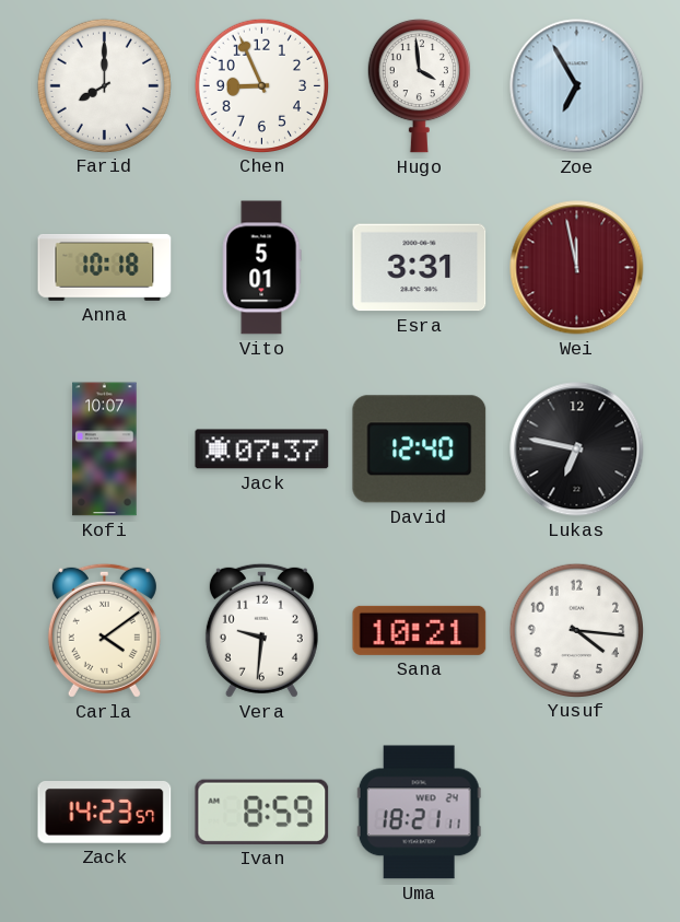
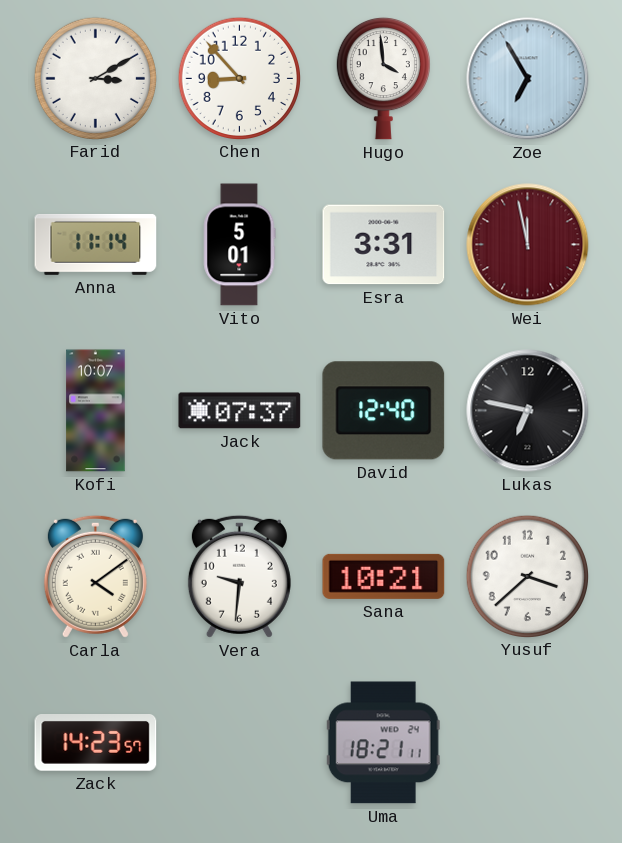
Farid: 8:00 -> 3:10
Chen: 8:56 -> 8:53
Anna: 10:18 -> 11:14
Yusuf: 4:16 -> 3:38
Ivan: 8:59 -> none
